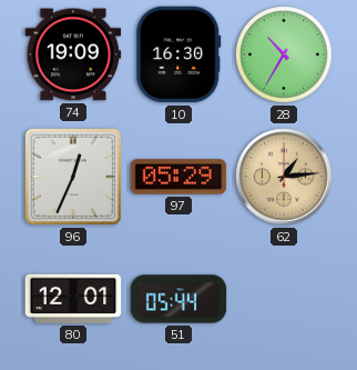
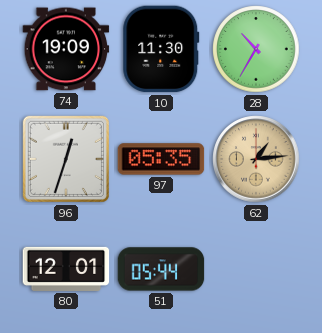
10: 16:30 -> 11:30
96: 12:34 -> 12:33
97: 05:29 -> 05:35
